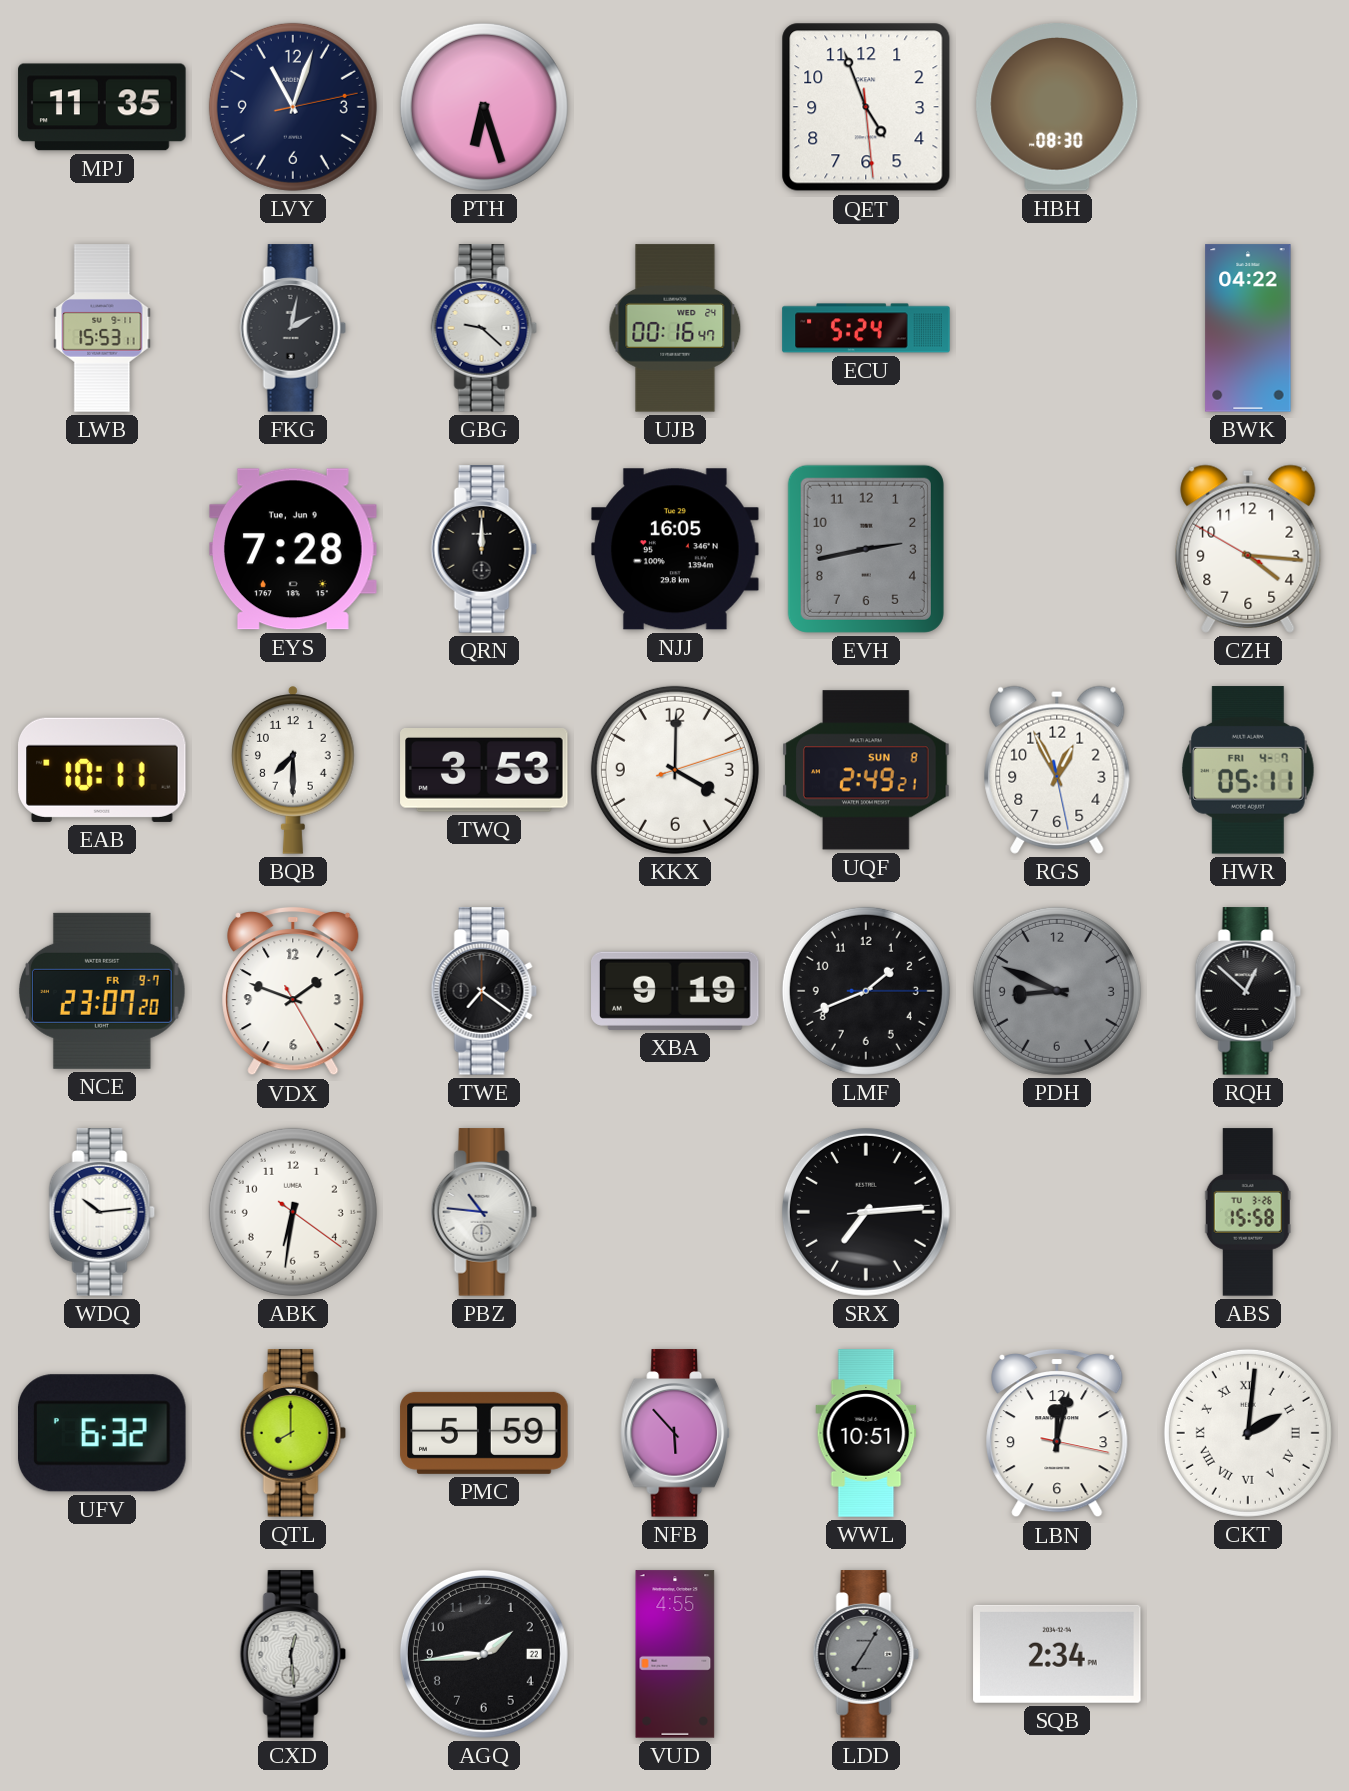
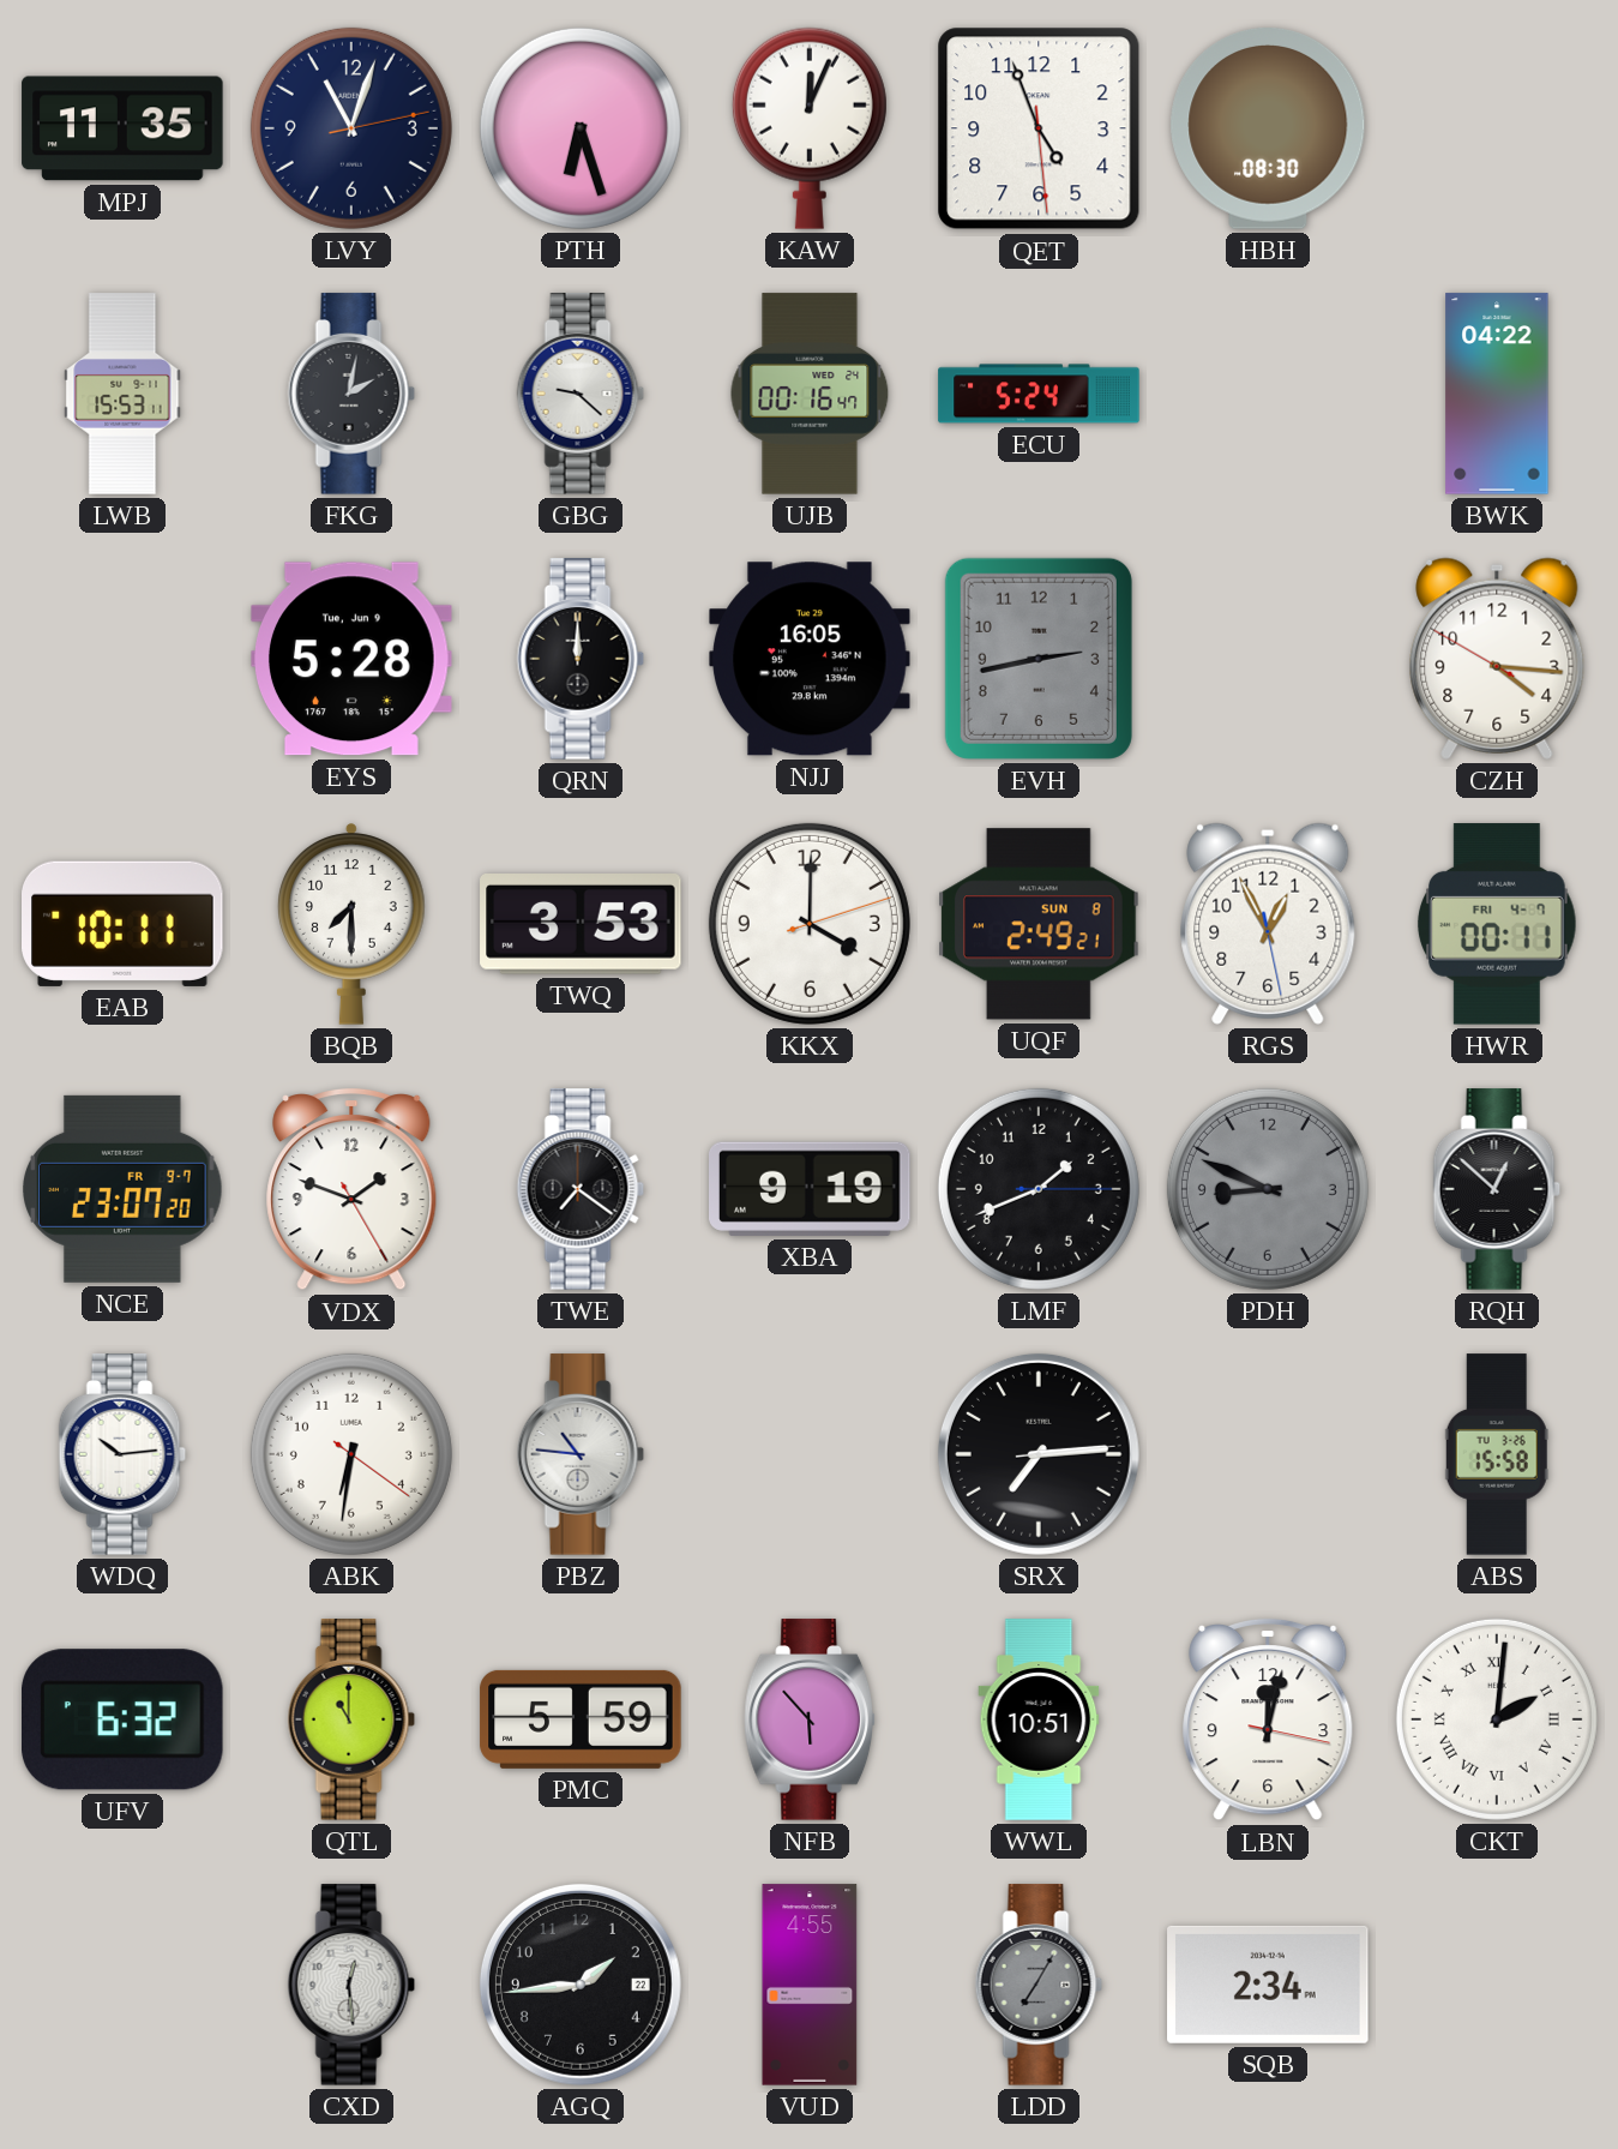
KAW: none -> 12:04
EYS: 7:28 -> 5:28
HWR: 05:11 -> 00:11
QTL: 8:00 -> 11:00
